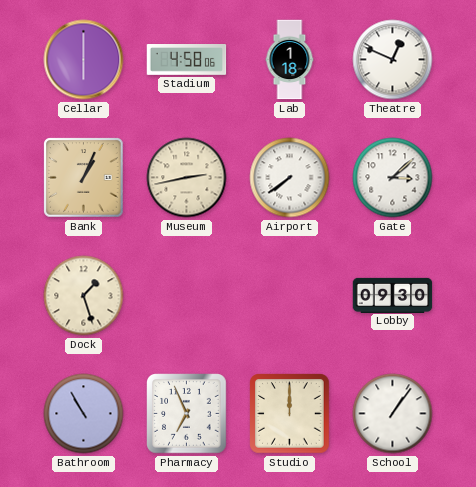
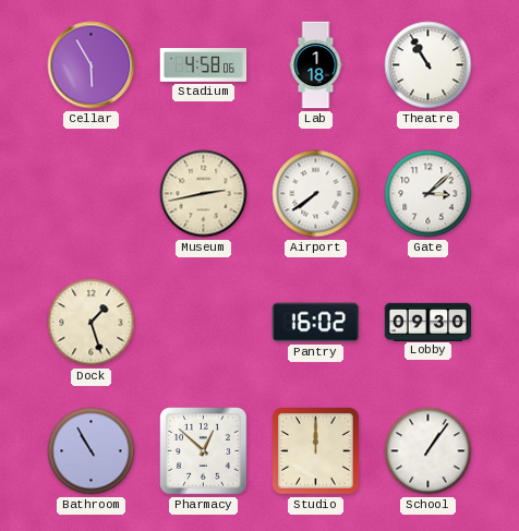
Cellar: 6:00 -> 5:55
Theatre: 12:49 -> 10:55
Bank: 1:04 -> none
Pantry: none -> 16:02
Pharmacy: 6:56 -> 12:52
